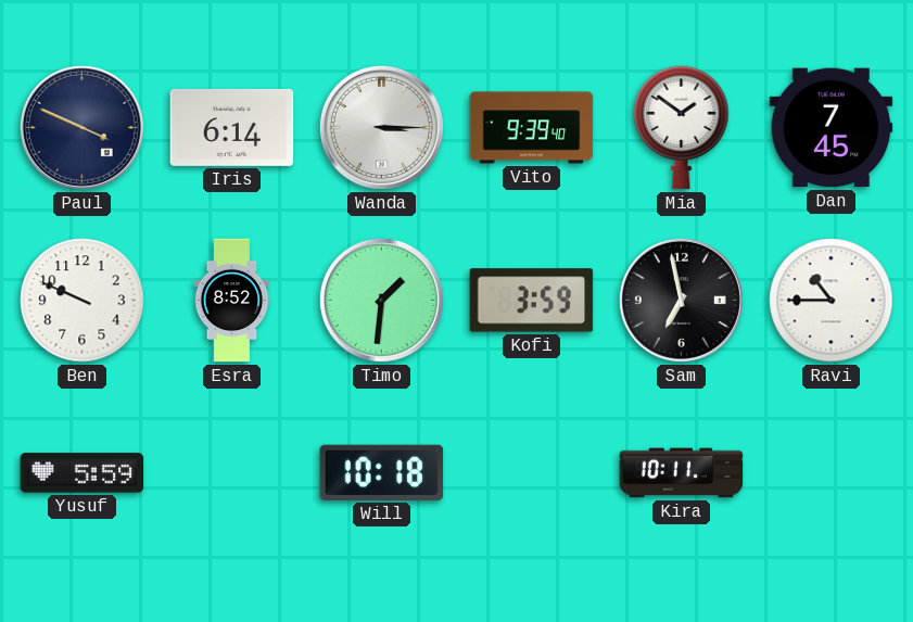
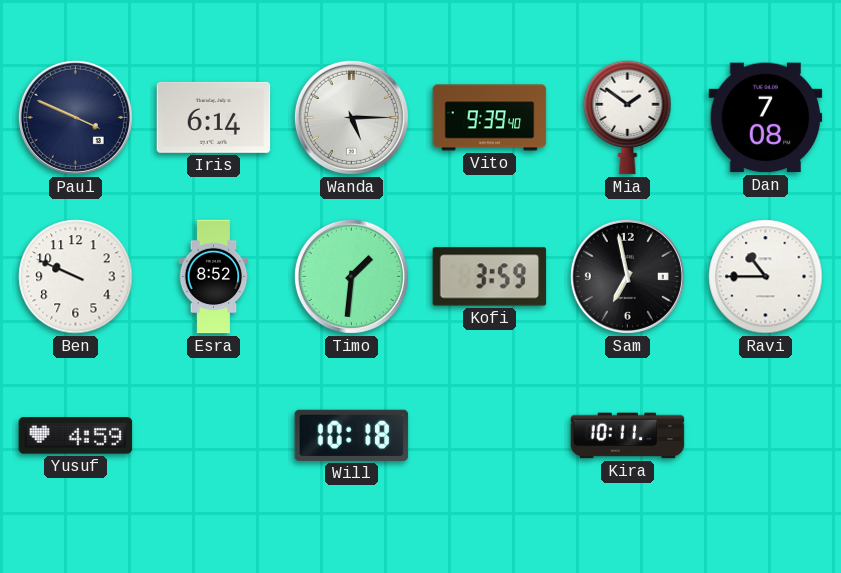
Wanda: 3:15 -> 5:15
Dan: 7:45 -> 7:08
Yusuf: 5:59 -> 4:59
